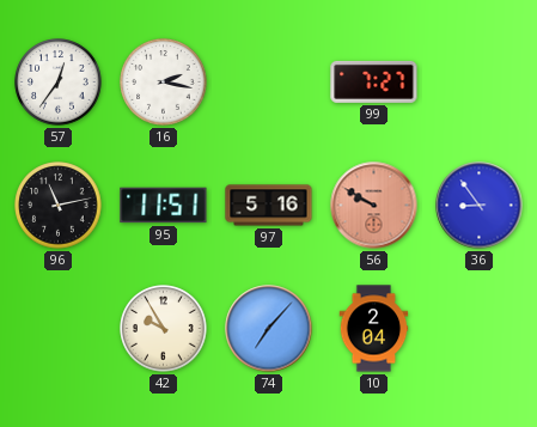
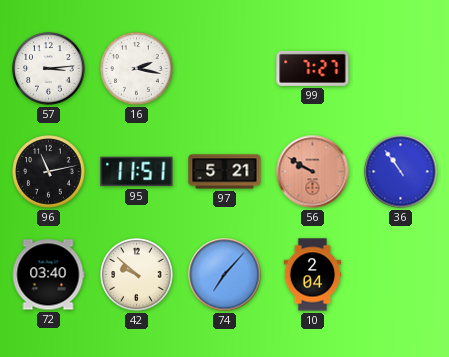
57: 12:36 -> 3:14
97: 5:16 -> 5:21
36: 8:54 -> 10:54
72: none -> 03:40
42: 9:55 -> 9:52
